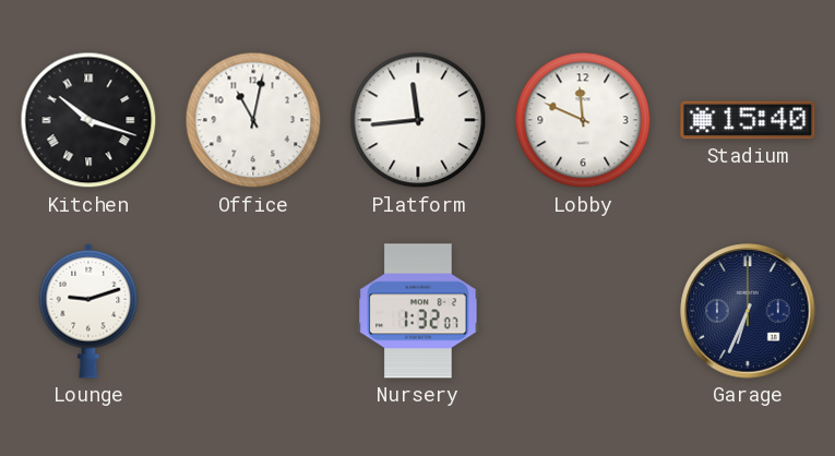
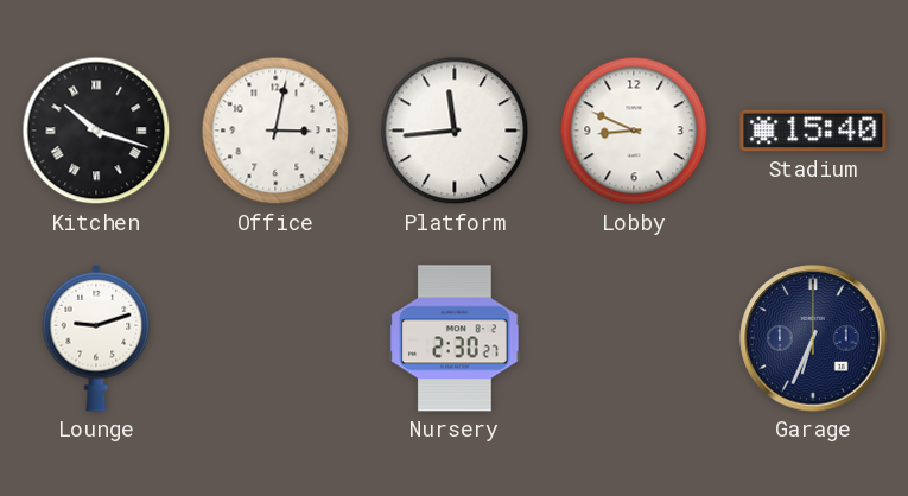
Office: 11:02 -> 3:02
Lobby: 11:49 -> 8:49
Nursery: 1:32 -> 2:30
